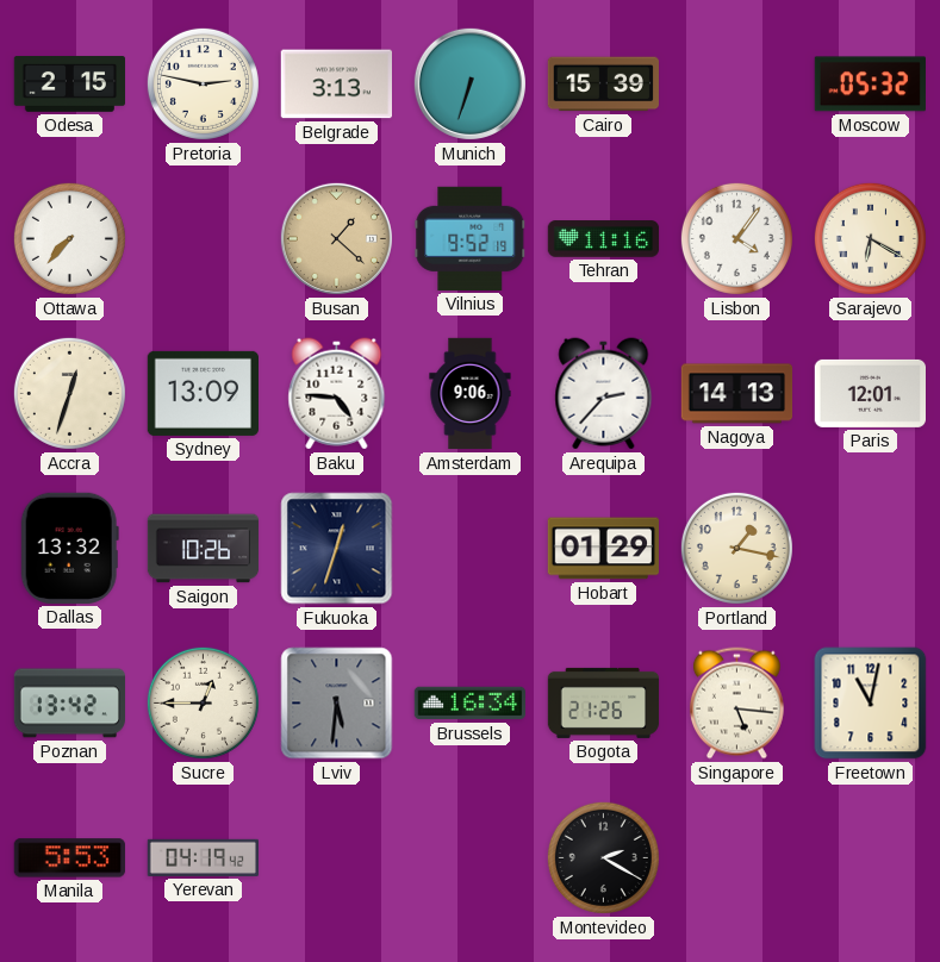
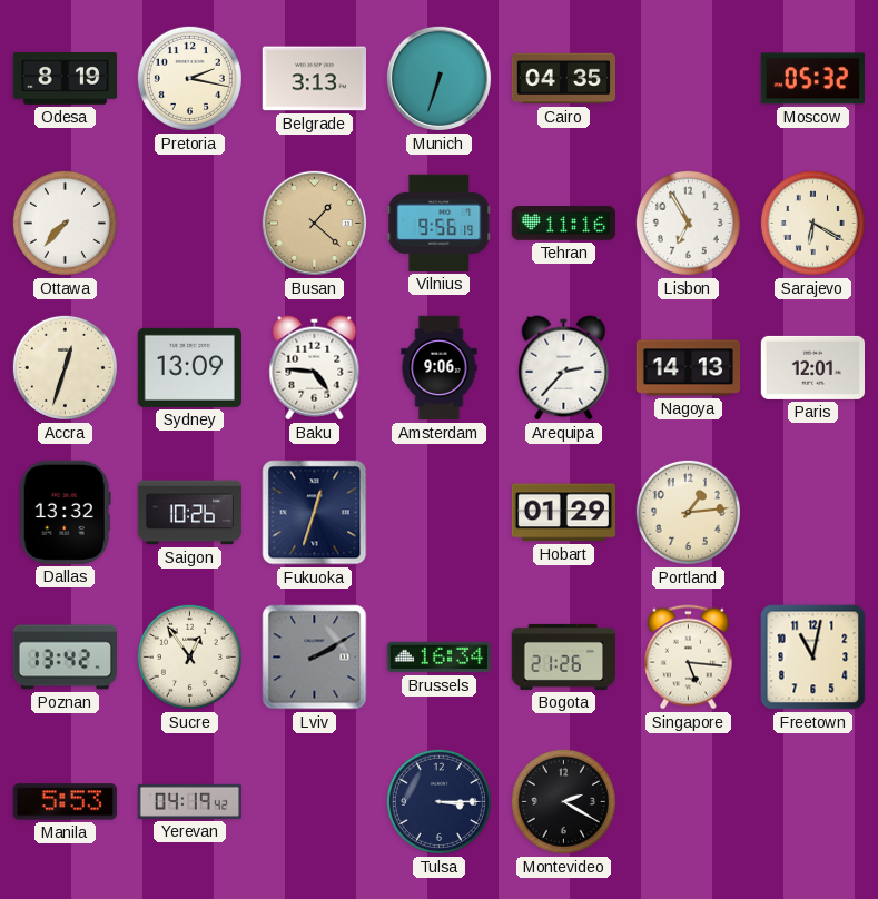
Odesa: 2:15 -> 8:19
Pretoria: 2:47 -> 2:17
Cairo: 15:39 -> 04:35
Vilnius: 9:52 -> 9:56
Lisbon: 4:06 -> 6:55
Portland: 1:17 -> 1:14
Sucre: 12:45 -> 12:54
Lviv: 5:31 -> 2:10
Tulsa: none -> 3:15
